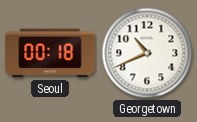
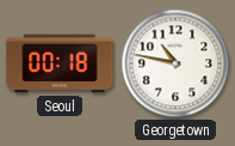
Georgetown: 10:41 -> 10:47
